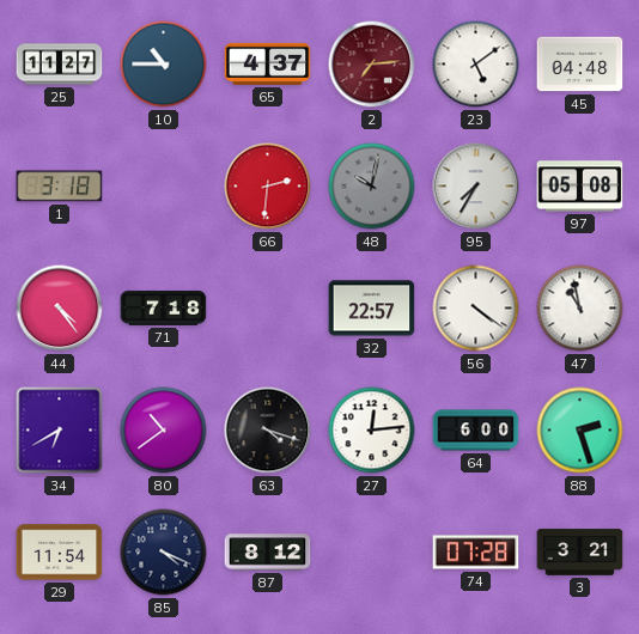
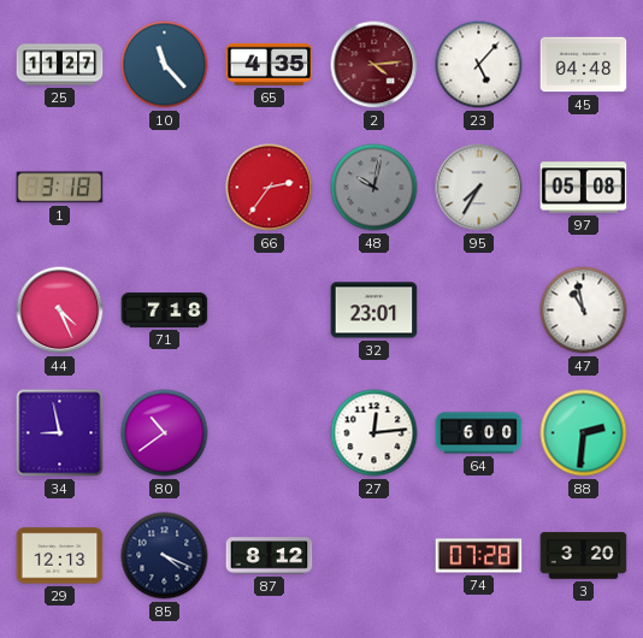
10: 10:45 -> 11:23
65: 4:37 -> 4:35
2: 7:14 -> 4:14
23: 5:09 -> 5:07
66: 2:31 -> 2:36
44: 4:24 -> 4:26
32: 22:57 -> 23:01
56: 4:21 -> none
34: 6:40 -> 8:58
63: 4:18 -> none
88: 2:27 -> 2:31
29: 11:54 -> 12:13
3: 3:21 -> 3:20
